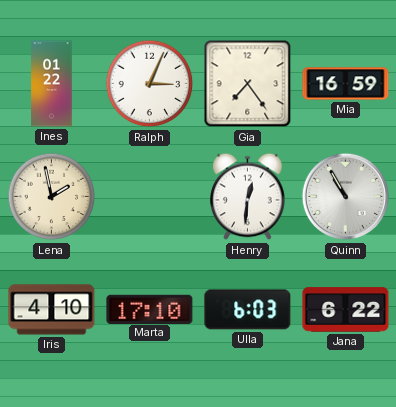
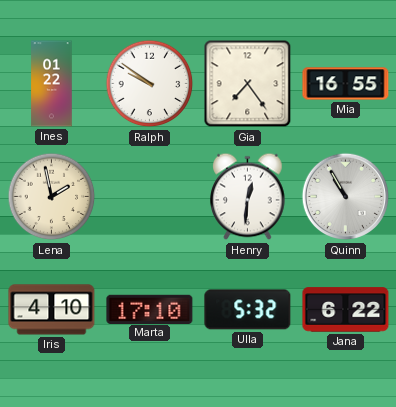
Ralph: 3:04 -> 9:51
Mia: 16:59 -> 16:55
Ulla: 6:03 -> 5:32
